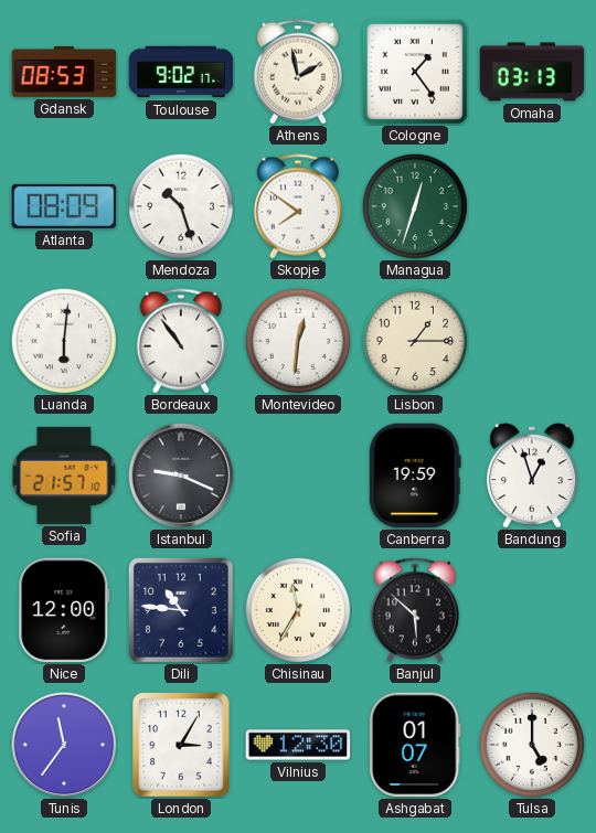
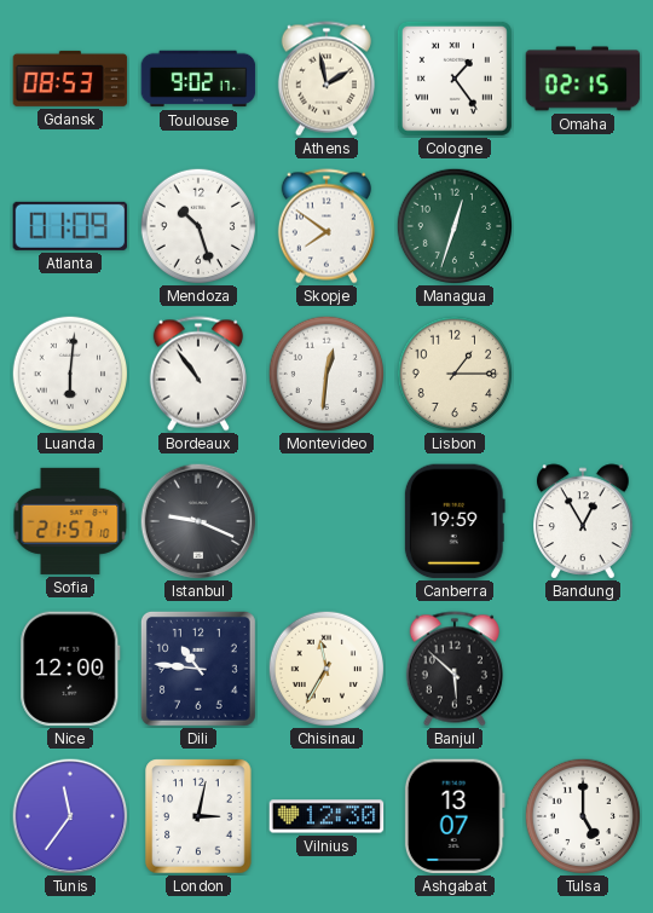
Omaha: 03:13 -> 02:15
Atlanta: 08:09 -> 01:09
Bandung: 12:57 -> 12:55
London: 3:05 -> 3:02
Ashgabat: 01:07 -> 13:07
